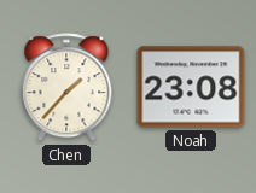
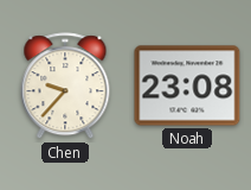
Chen: 1:37 -> 9:37
